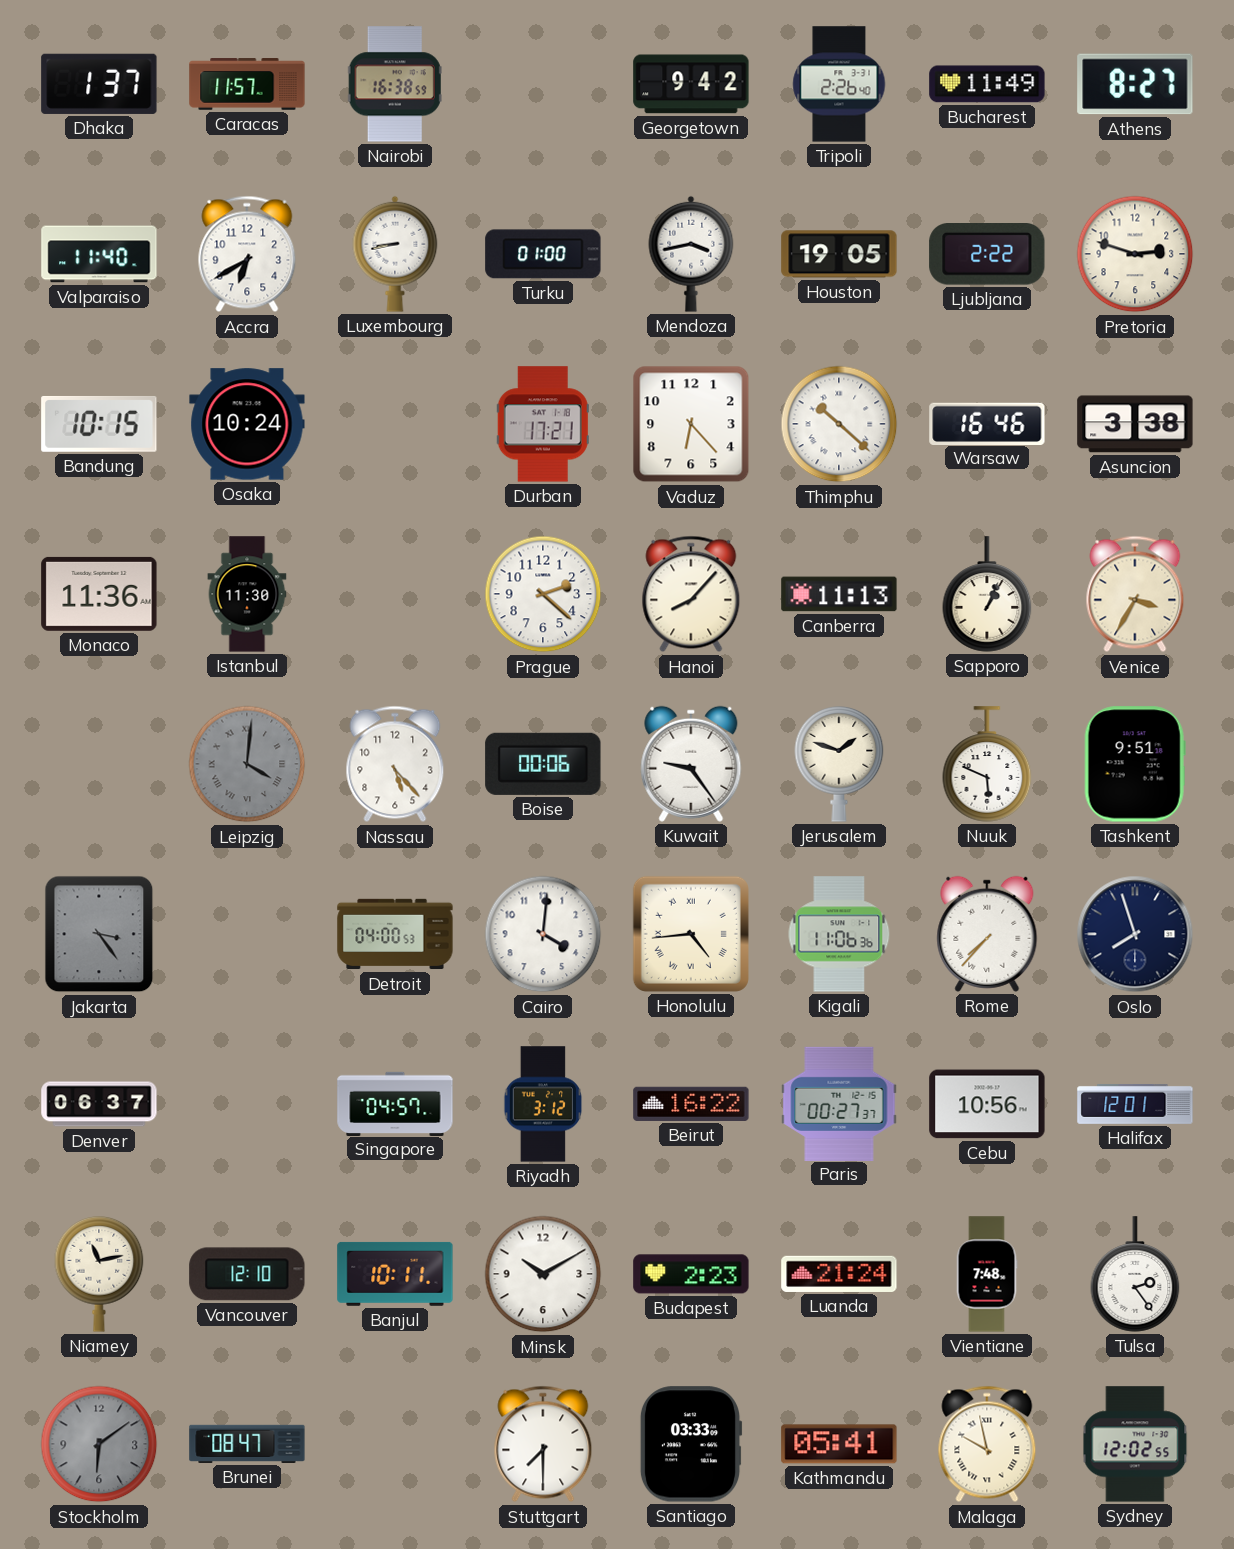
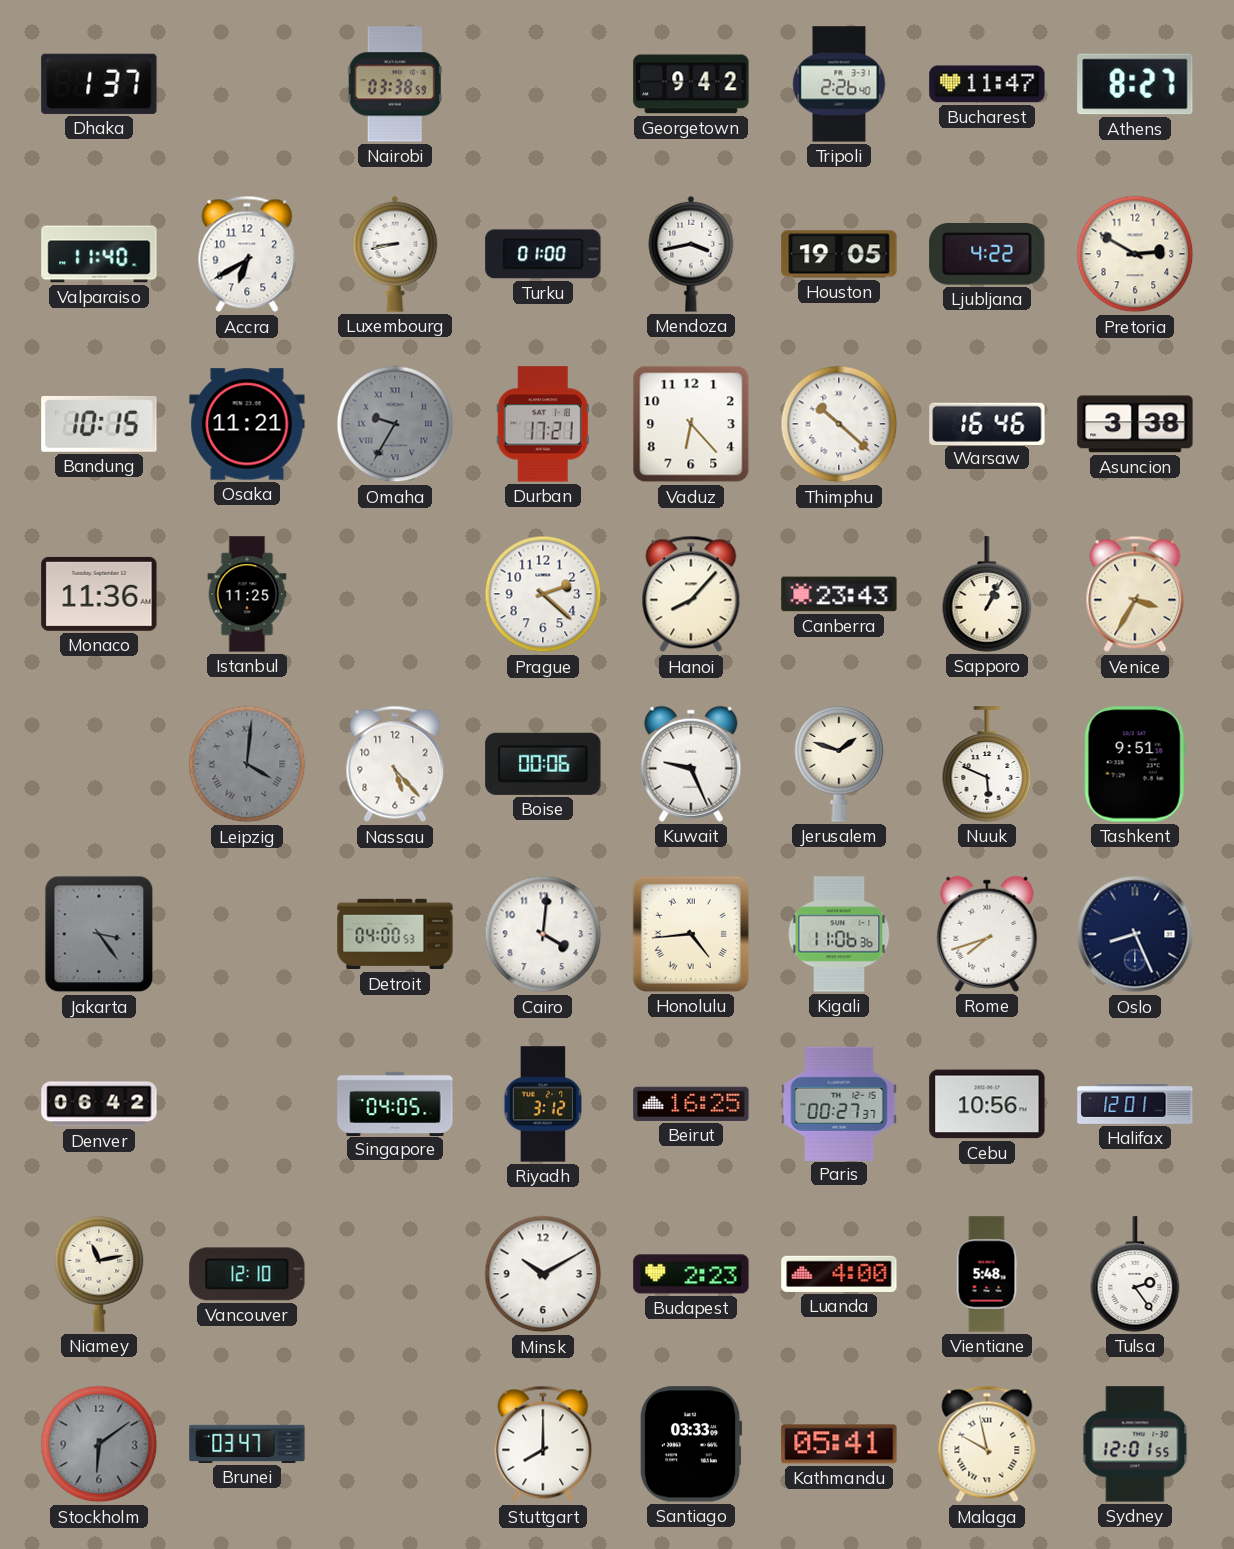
Caracas: 11:57 -> none
Nairobi: 16:38 -> 03:38
Bucharest: 11:49 -> 11:47
Ljubljana: 2:22 -> 4:22
Pretoria: 2:48 -> 2:50
Osaka: 10:24 -> 11:21
Omaha: none -> 9:35
Istanbul: 11:30 -> 11:25
Canberra: 11:13 -> 23:43
Kuwait: 9:24 -> 9:26
Rome: 7:37 -> 7:42
Oslo: 7:57 -> 8:26
Denver: 06:37 -> 06:42
Singapore: 04:57 -> 04:05
Beirut: 16:22 -> 16:25
Banjul: 10:11 -> none
Luanda: 21:24 -> 4:00
Vientiane: 7:48 -> 5:48
Brunei: 08:47 -> 03:47
Stuttgart: 7:30 -> 8:00
Sydney: 12:02 -> 12:01
